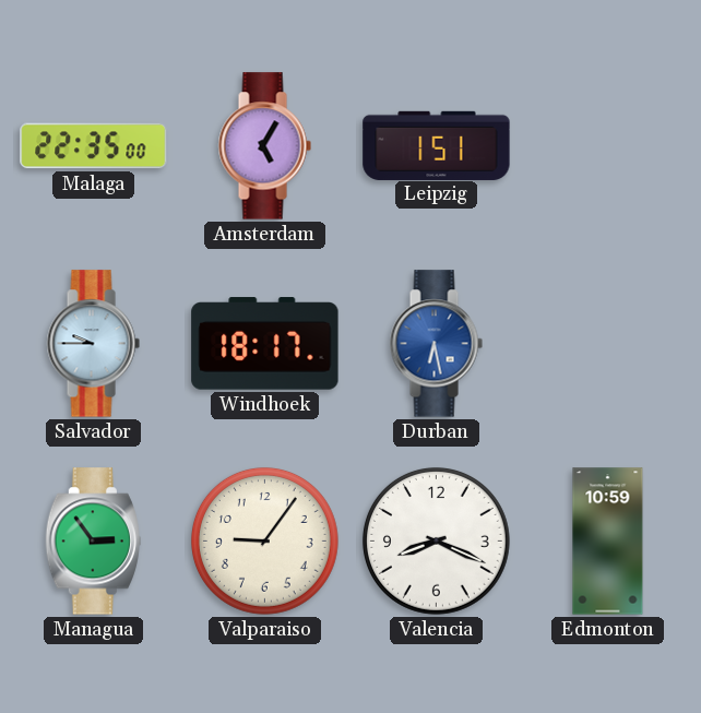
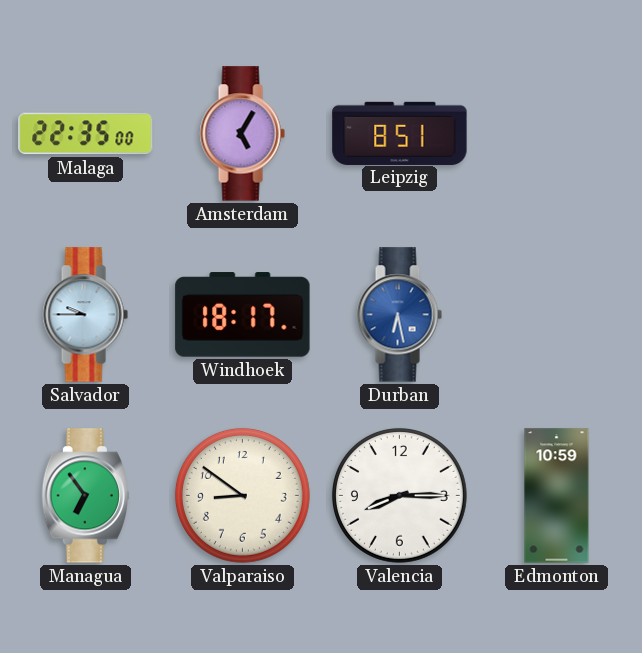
Leipzig: 1:51 -> 8:51
Managua: 2:54 -> 6:54
Valparaiso: 9:06 -> 8:51
Valencia: 8:19 -> 8:15
